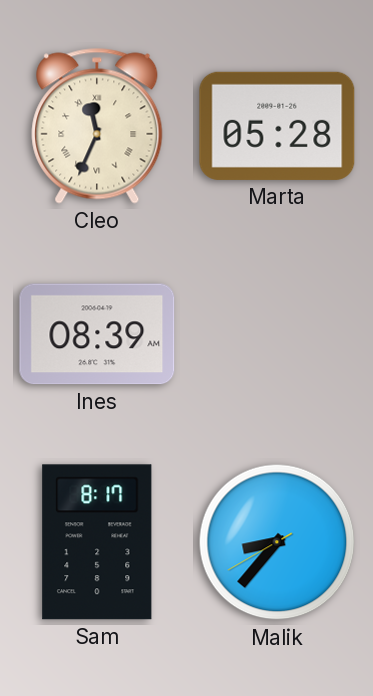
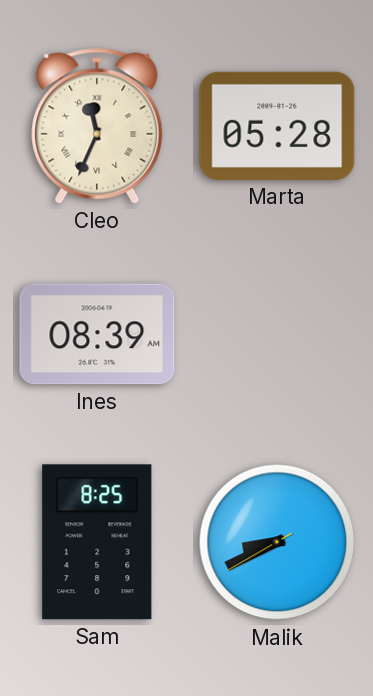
Sam: 8:17 -> 8:25
Malik: 8:36 -> 8:40
